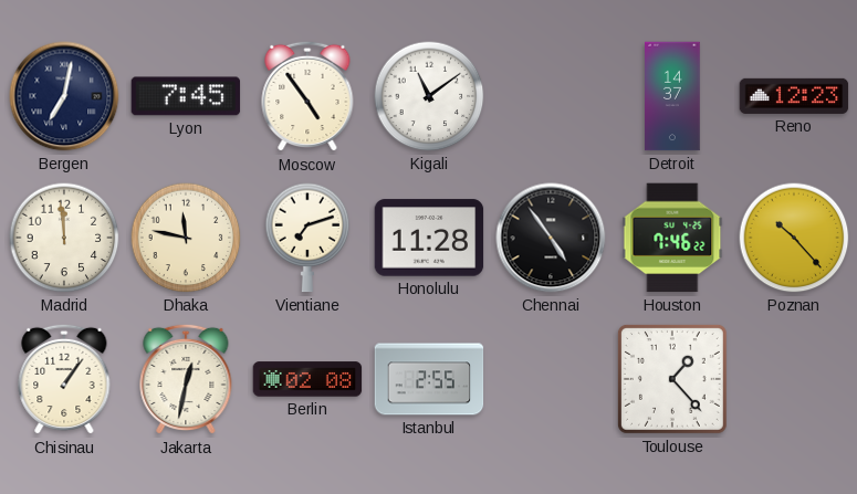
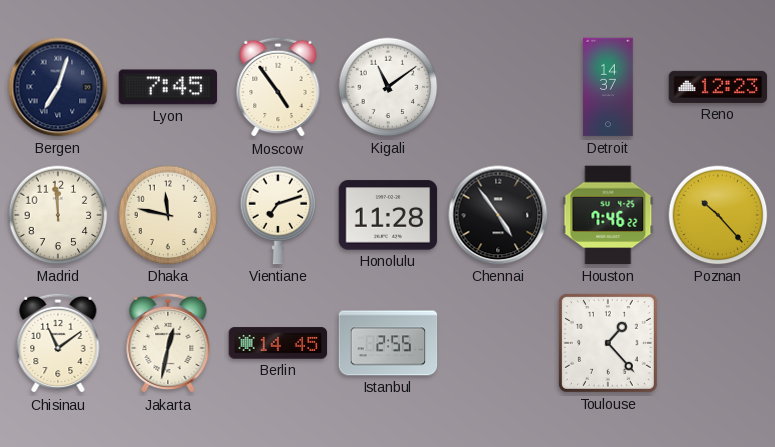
Bergen: 7:02 -> 7:03
Chisinau: 1:06 -> 11:09
Berlin: 02:08 -> 14:45
